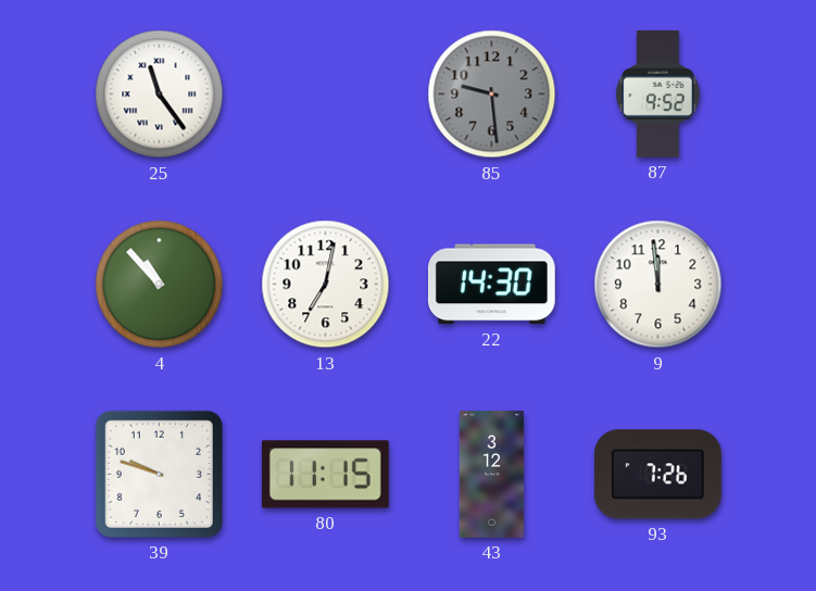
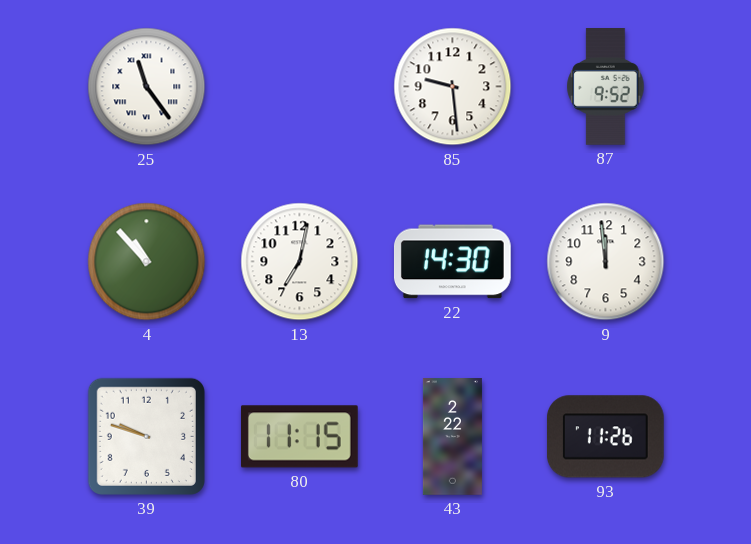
85 dial: grey -> white
43: 3:12 -> 2:22
93: 7:26 -> 11:26
